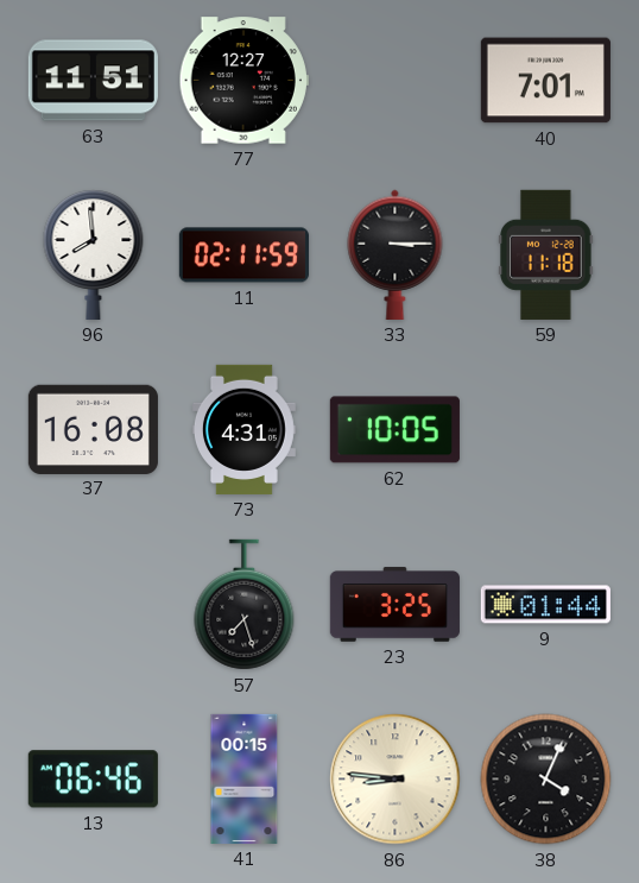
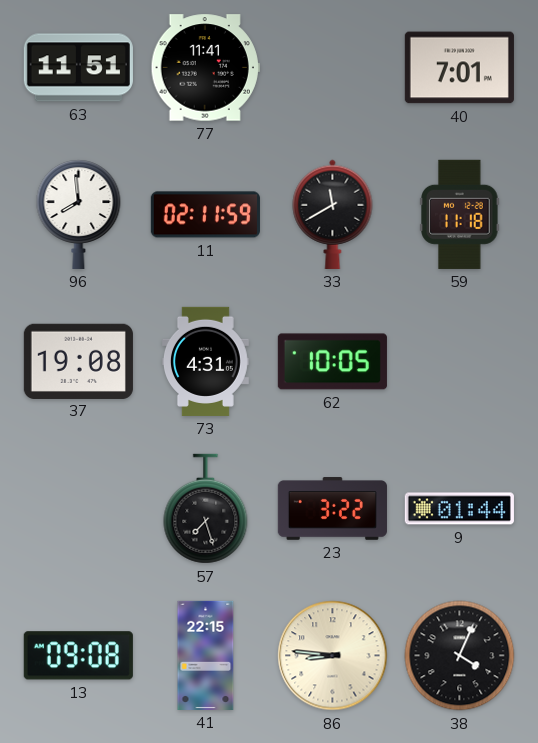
77: 12:27 -> 11:41
33: 3:15 -> 11:40
37: 16:08 -> 19:08
23: 3:25 -> 3:22
13: 06:46 -> 09:08
41: 00:15 -> 22:15
